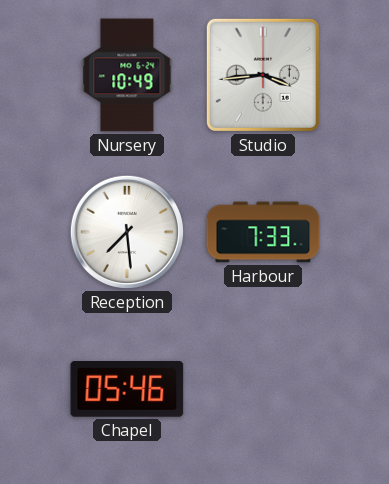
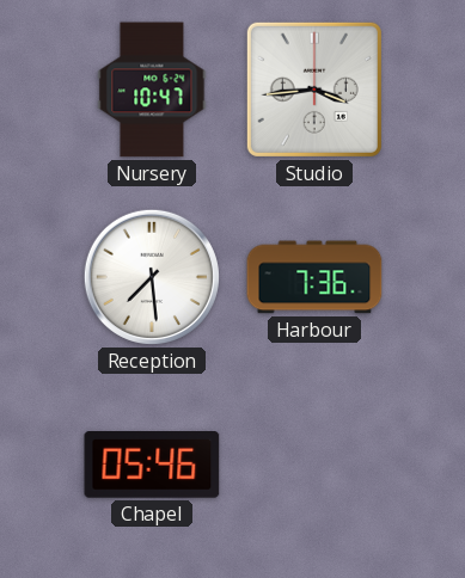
Nursery: 10:49 -> 10:47
Harbour: 7:33 -> 7:36
